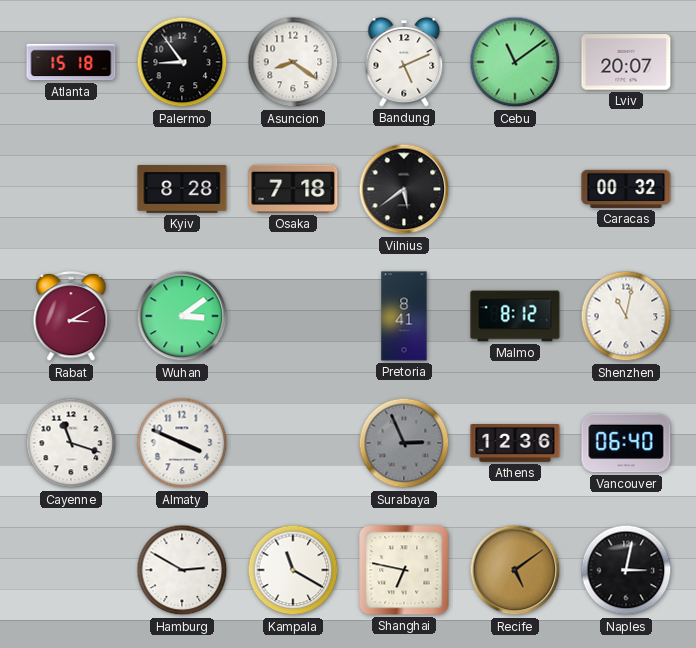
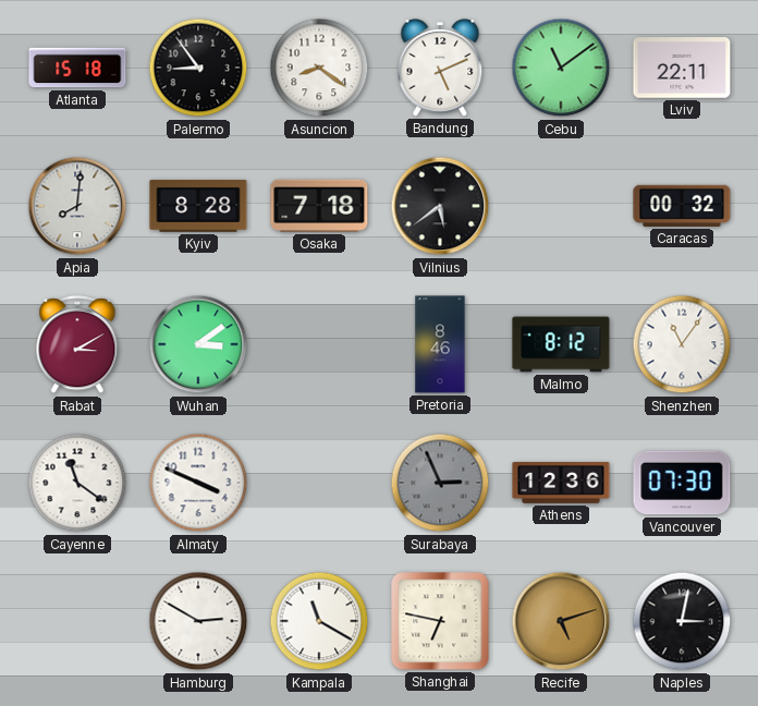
Lviv: 20:07 -> 22:11
Apia: none -> 8:01
Pretoria: 8:41 -> 8:46
Shenzhen: 11:02 -> 11:06
Cayenne: 11:18 -> 11:21
Vancouver: 06:40 -> 07:30
Recife: 5:09 -> 5:12
